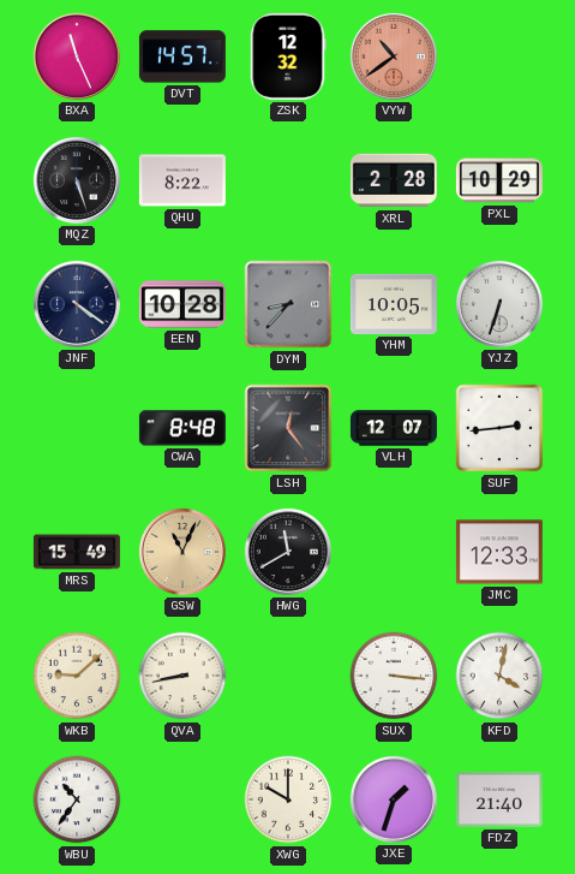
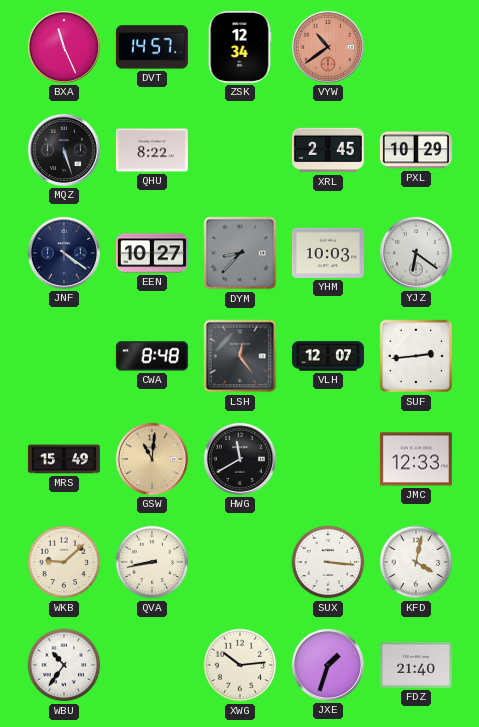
ZSK: 12:32 -> 12:34
XRL: 2:28 -> 2:45
EEN: 10:28 -> 10:27
YHM: 10:05 -> 10:03
YJZ: 6:33 -> 6:21
GSW: 11:04 -> 11:01
XWG: 10:00 -> 10:14
